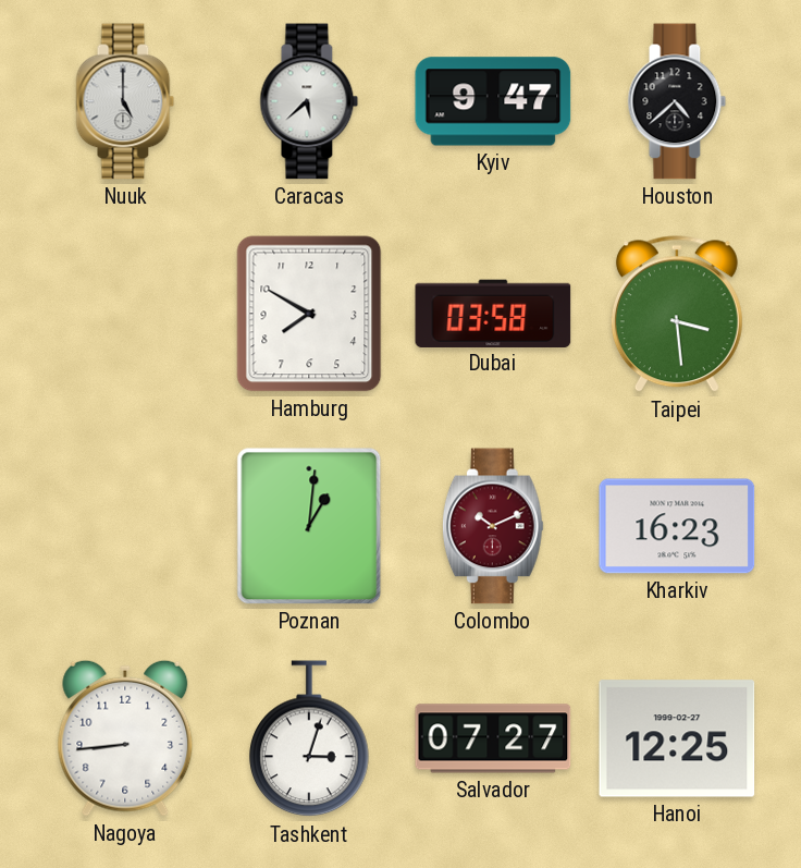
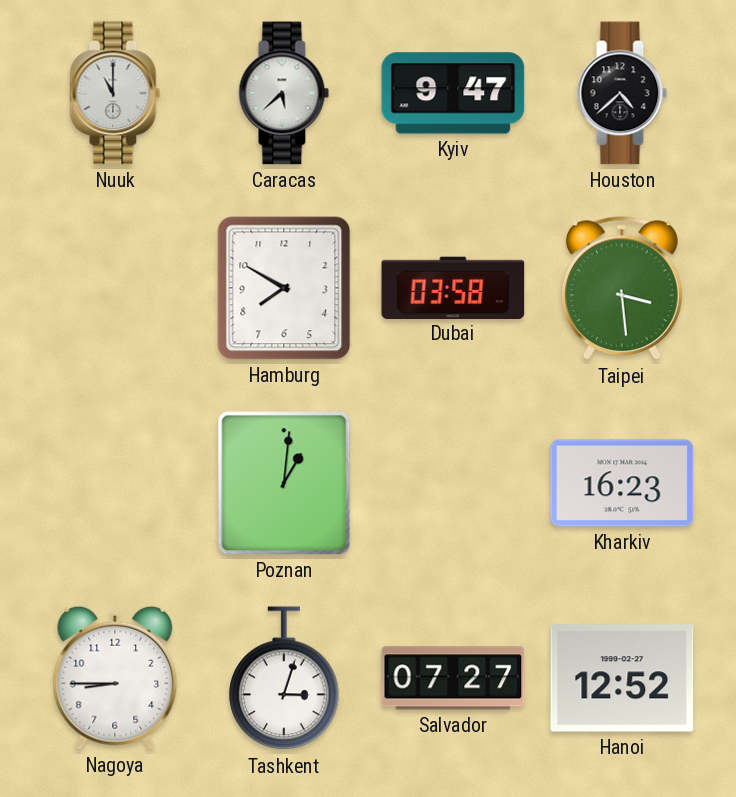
Nuuk: 5:00 -> 11:00
Colombo: 10:11 -> none
Nagoya: 8:44 -> 8:45
Hanoi: 12:25 -> 12:52
